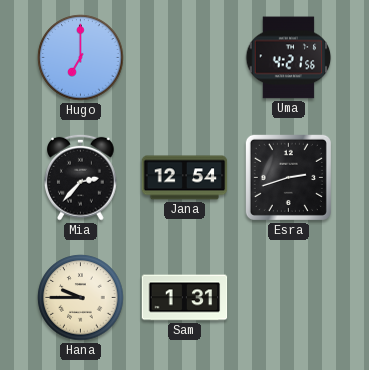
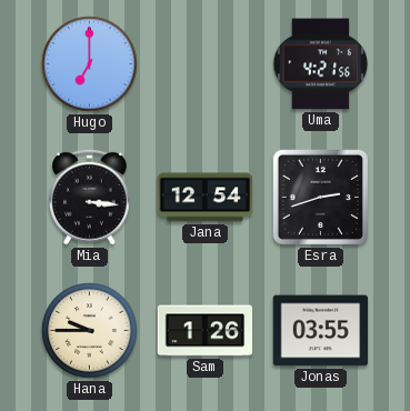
Mia: 2:37 -> 3:16
Sam: 1:31 -> 1:26
Jonas: none -> 03:55
